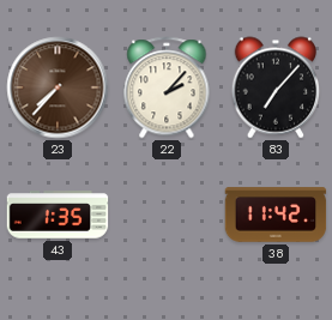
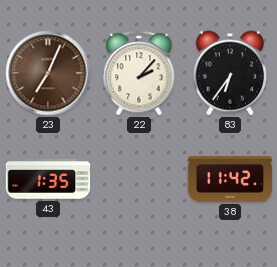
23: 7:37 -> 7:04
83: 7:07 -> 6:36
